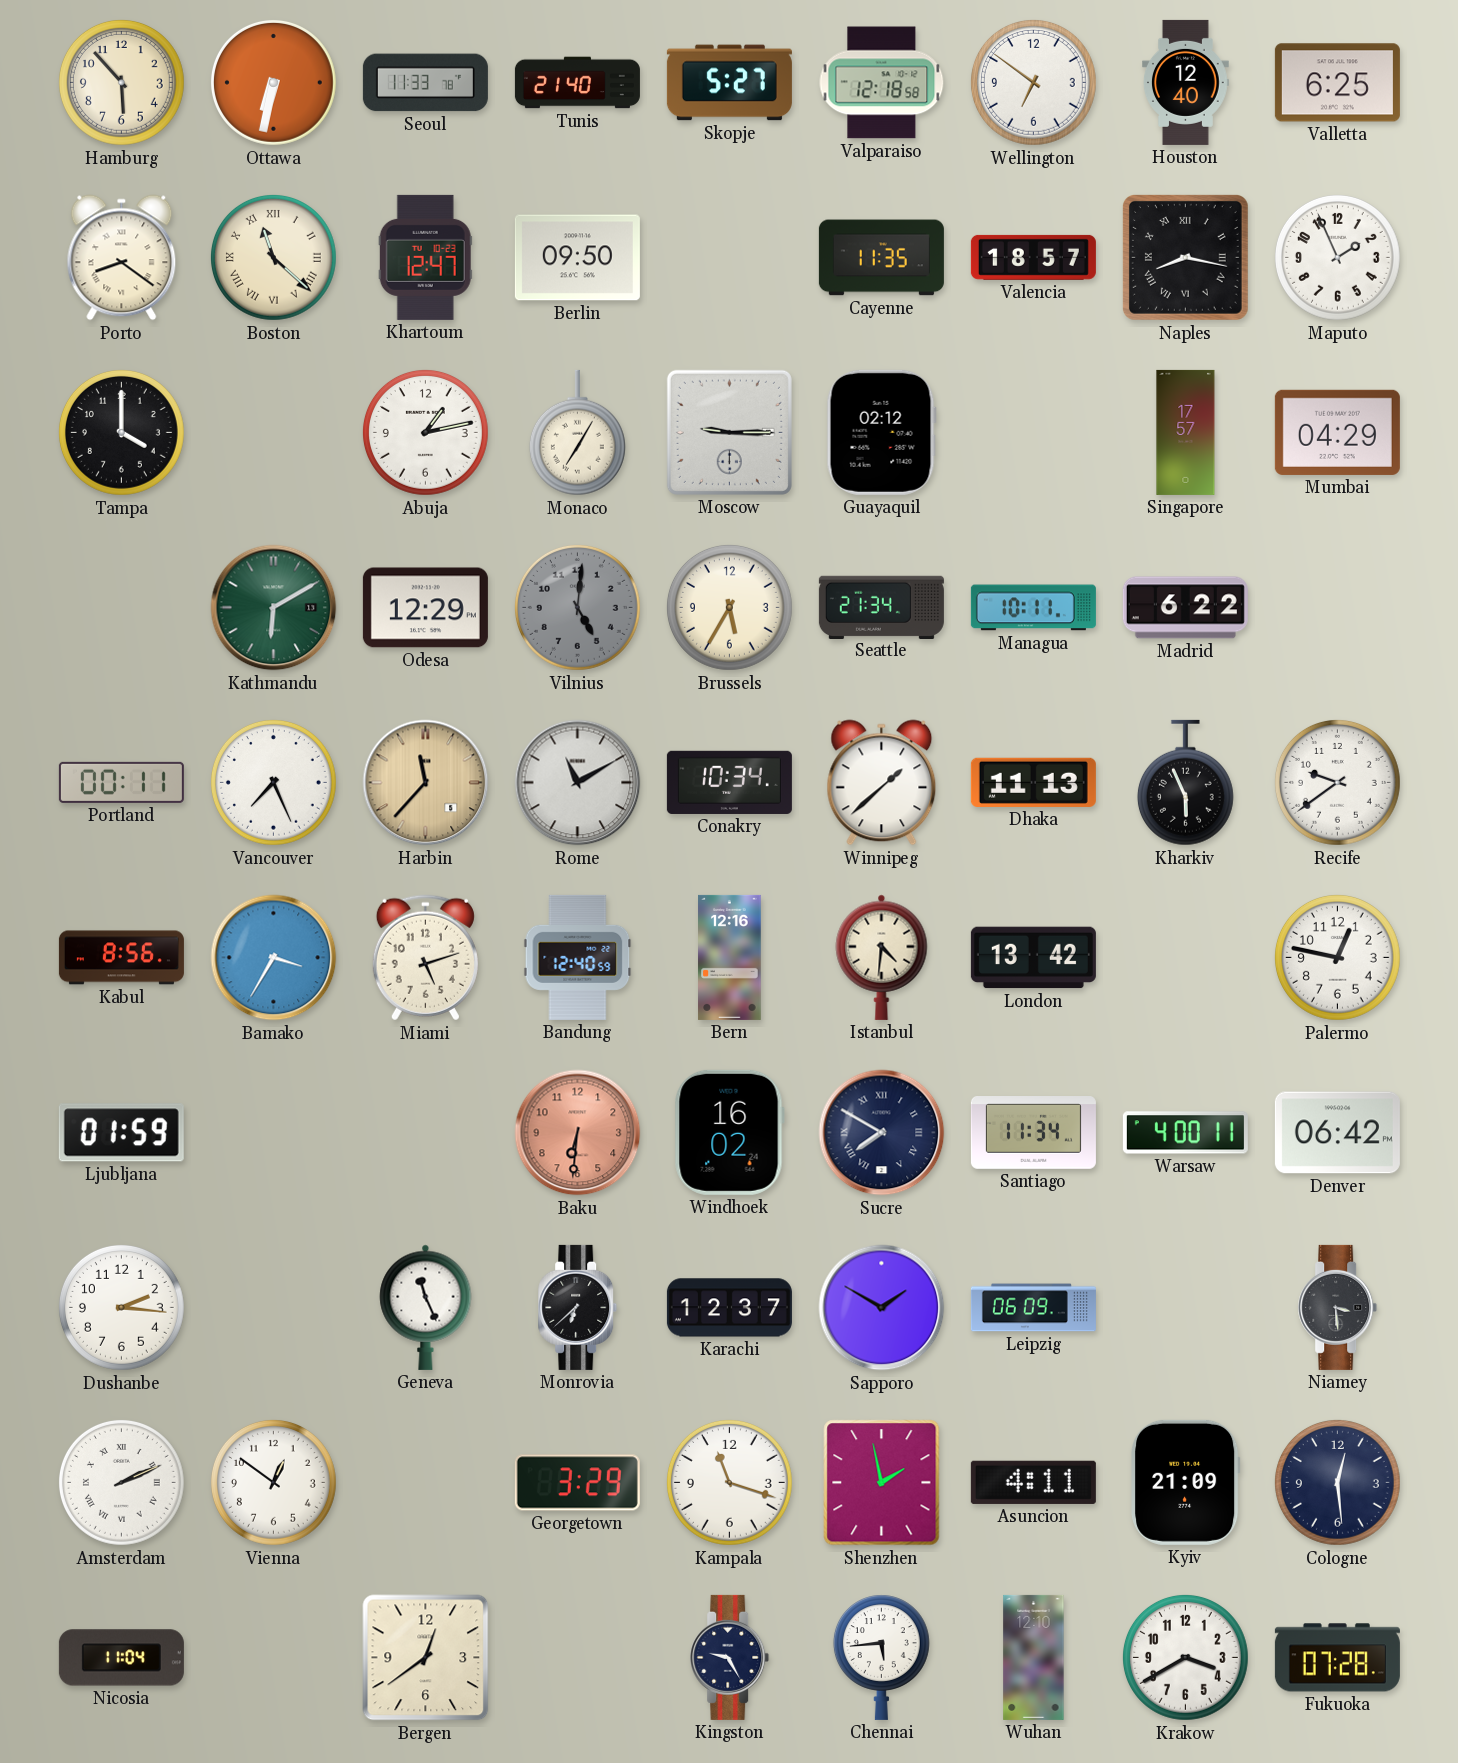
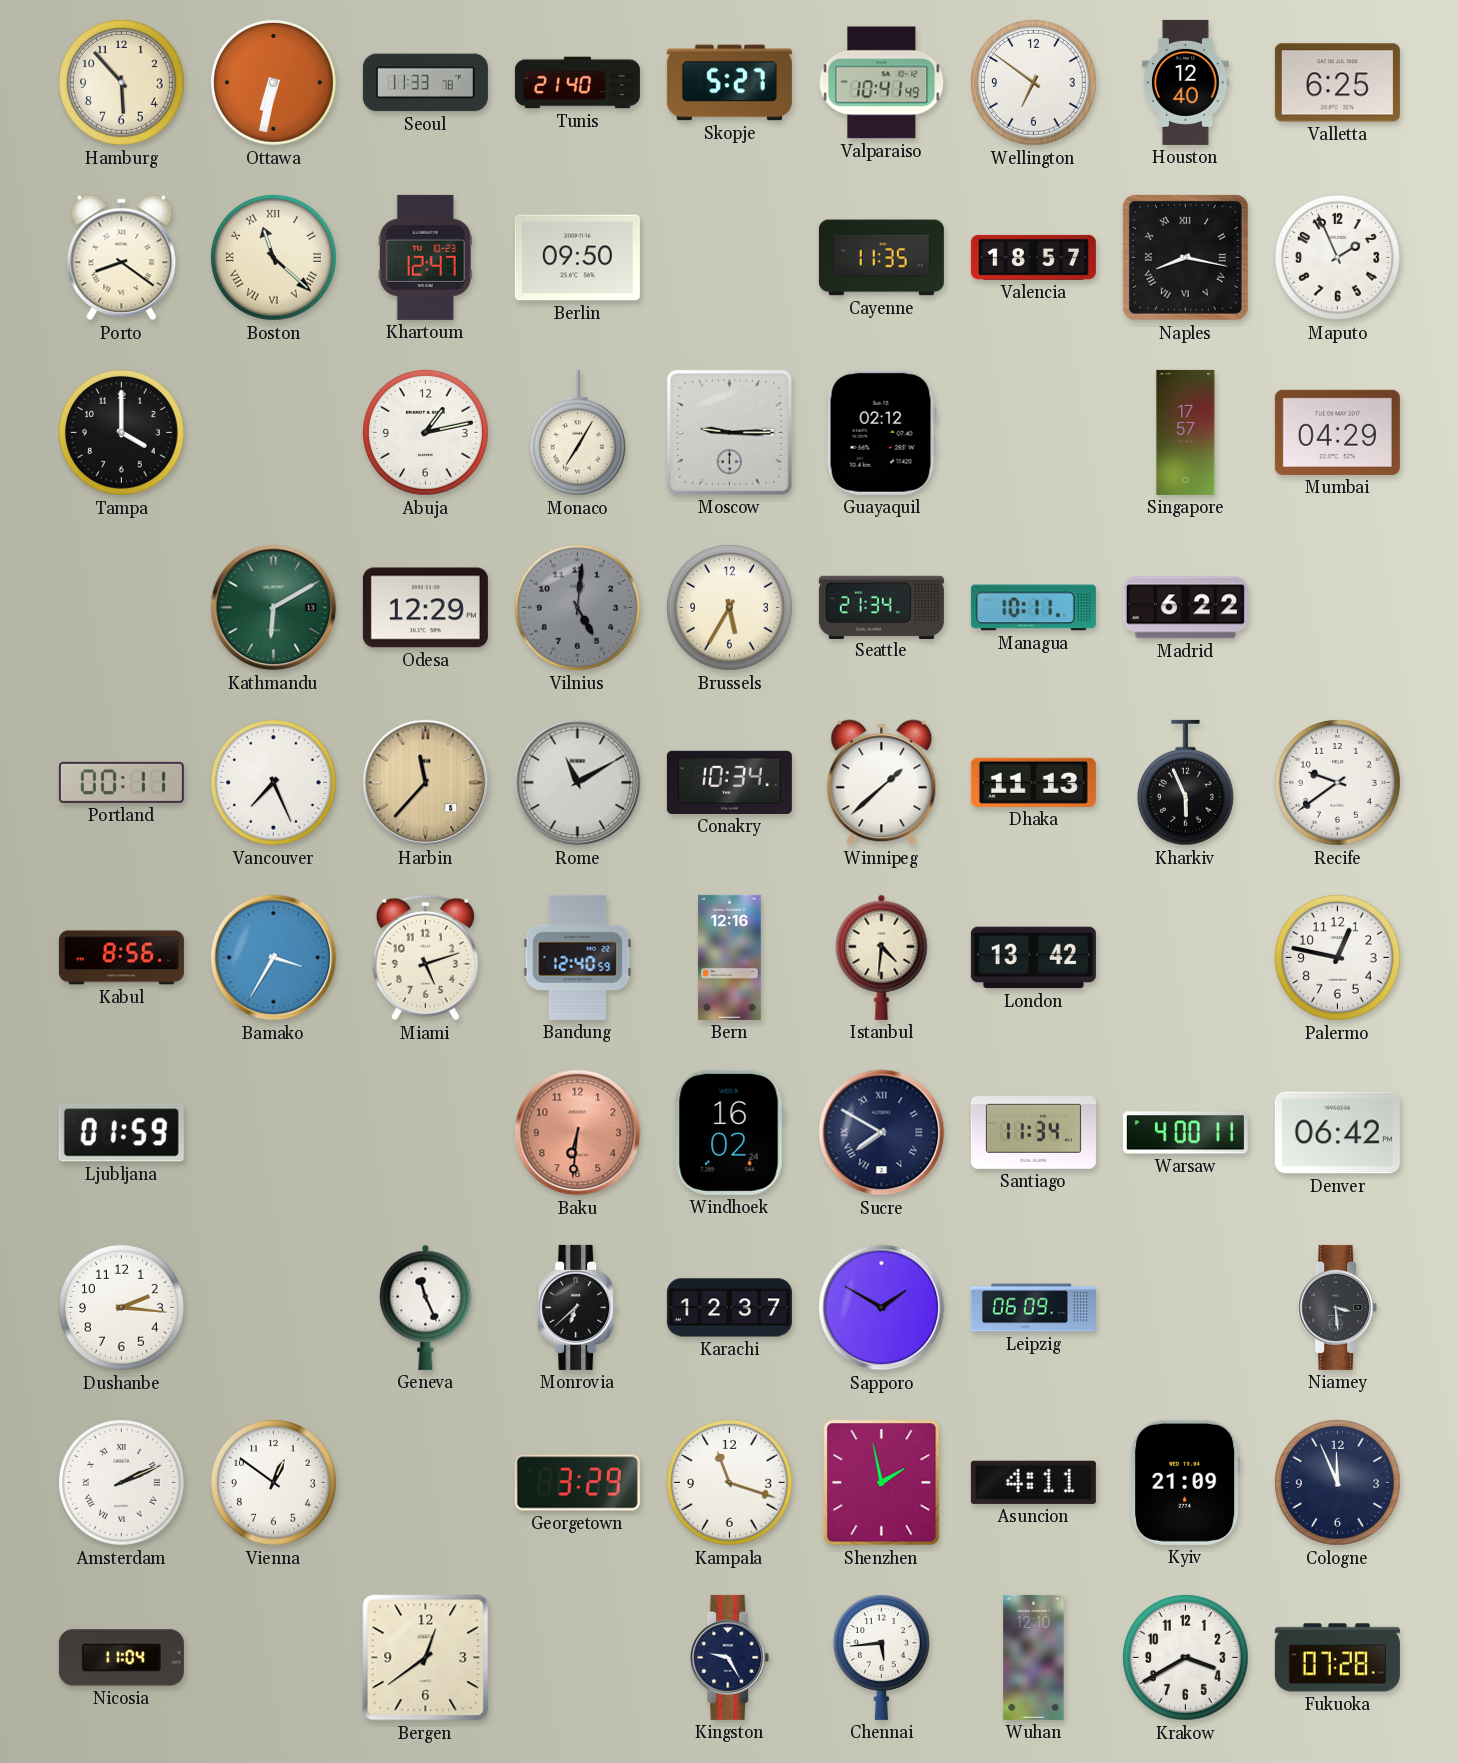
Valparaiso: 12:18 -> 10:41
Cologne: 12:29 -> 11:56
